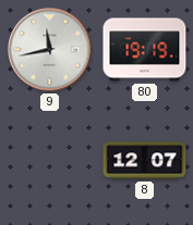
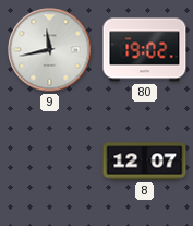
80: 19:19 -> 19:02
